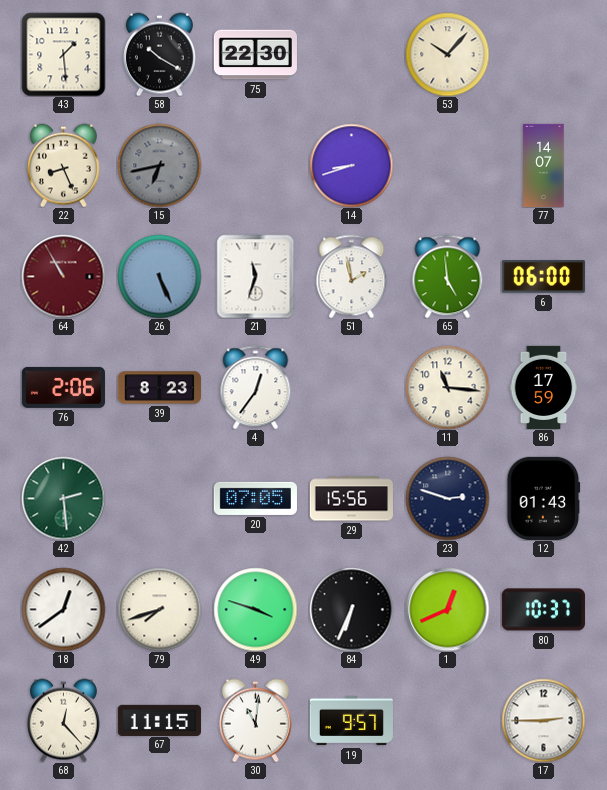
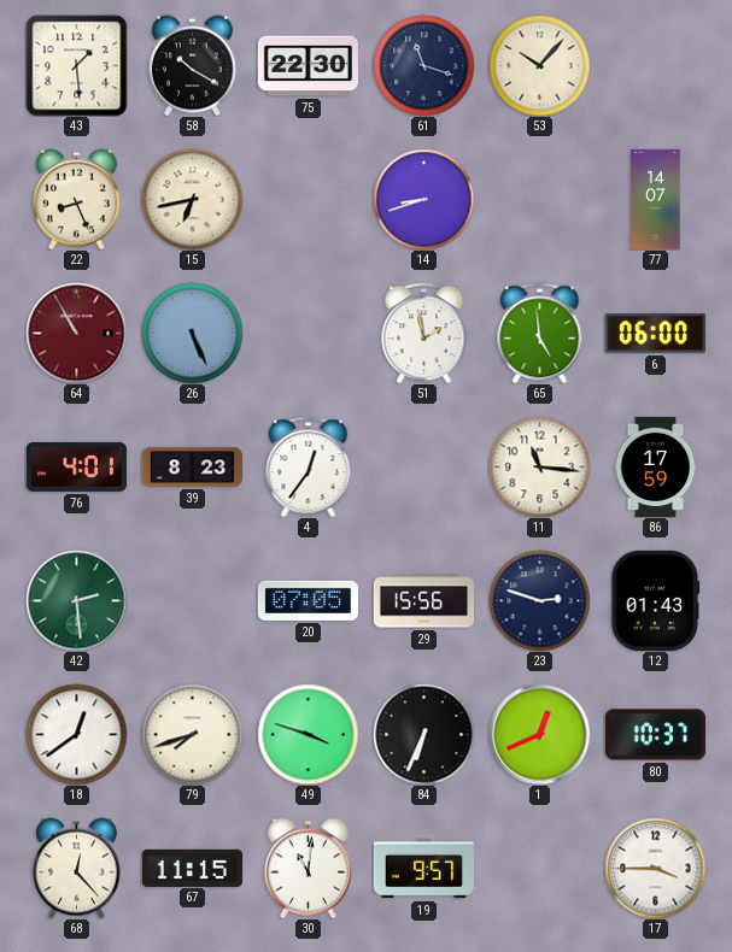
61: none -> 11:18
15 dial: grey -> cream
21: 11:33 -> none
76: 2:06 -> 4:01
17: 2:45 -> 3:45
